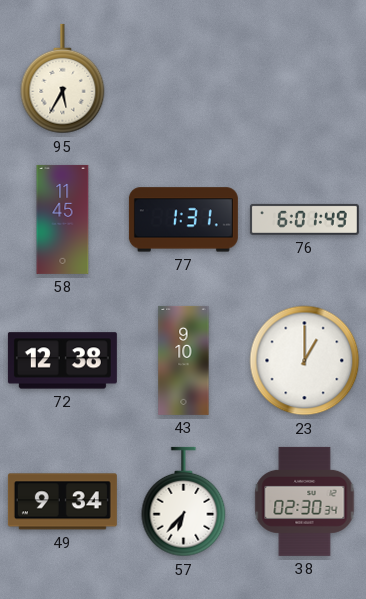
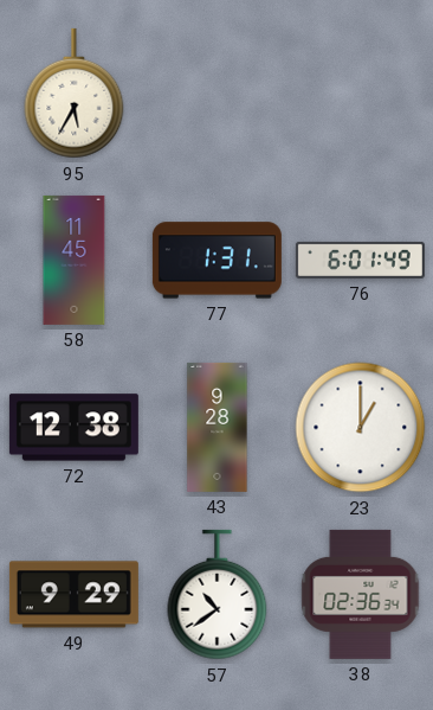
43: 9:10 -> 9:28
49: 9:34 -> 9:29
57: 6:37 -> 10:39
38: 02:30 -> 02:36
